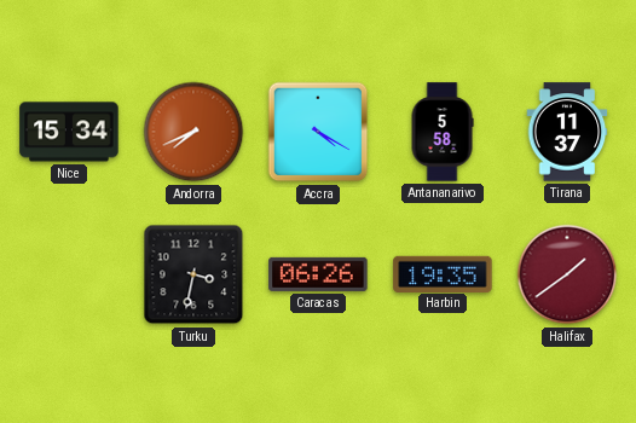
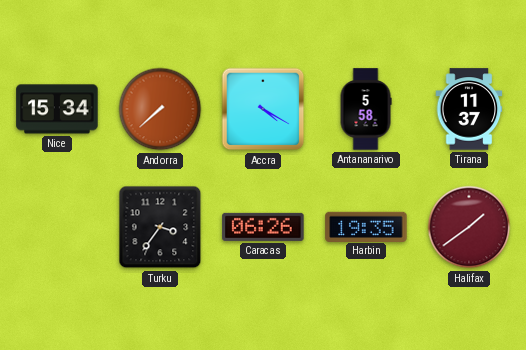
Andorra: 7:41 -> 7:38
Turku: 3:32 -> 3:36
